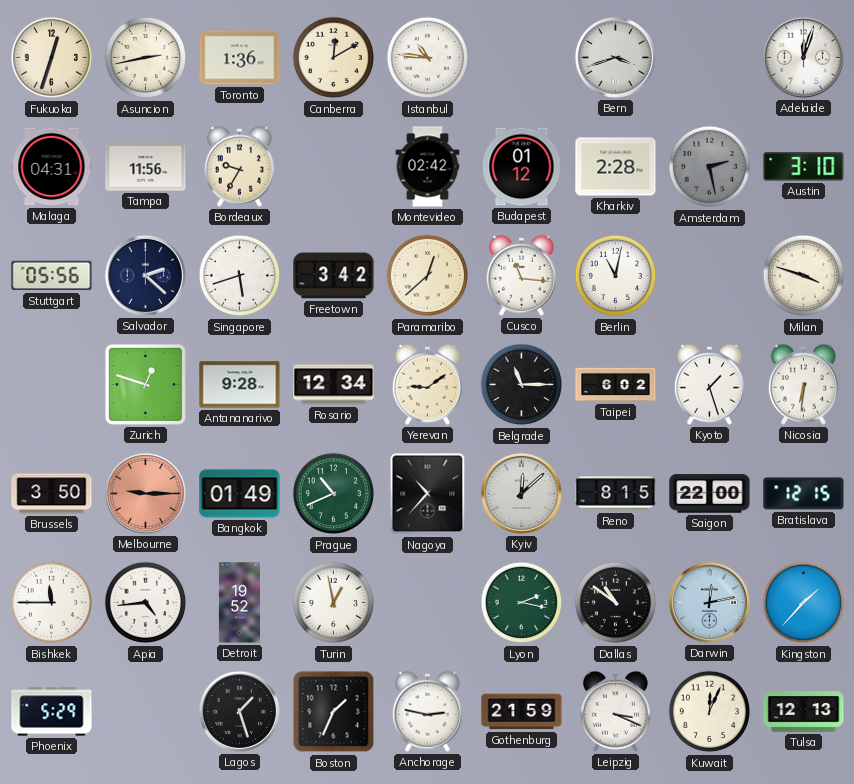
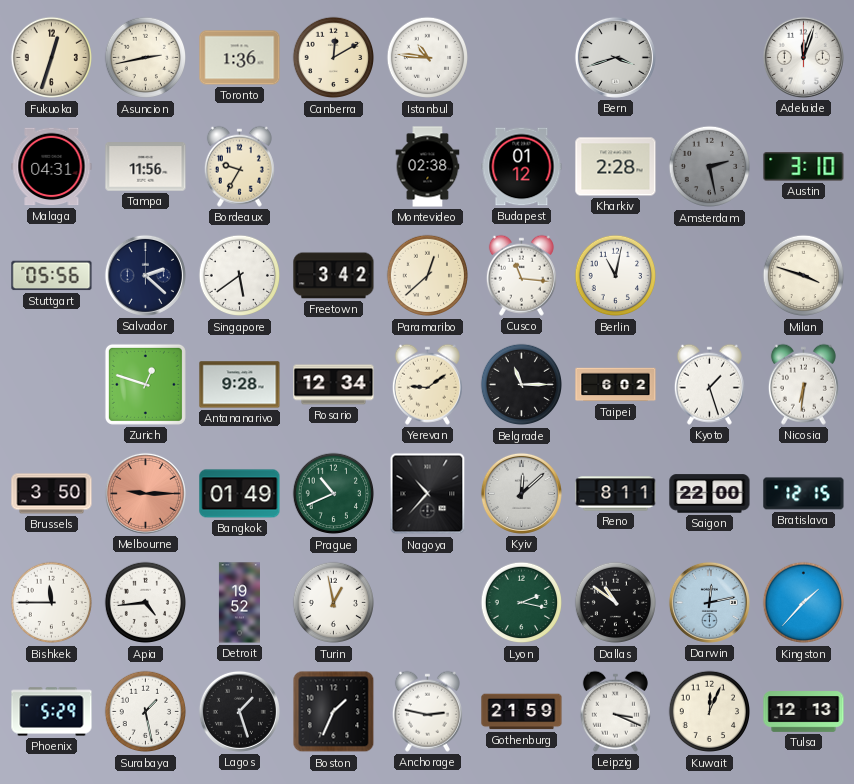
Montevideo: 02:42 -> 02:38
Singapore: 5:42 -> 5:39
Reno: 8:15 -> 8:11
Surabaya: none -> 1:28
